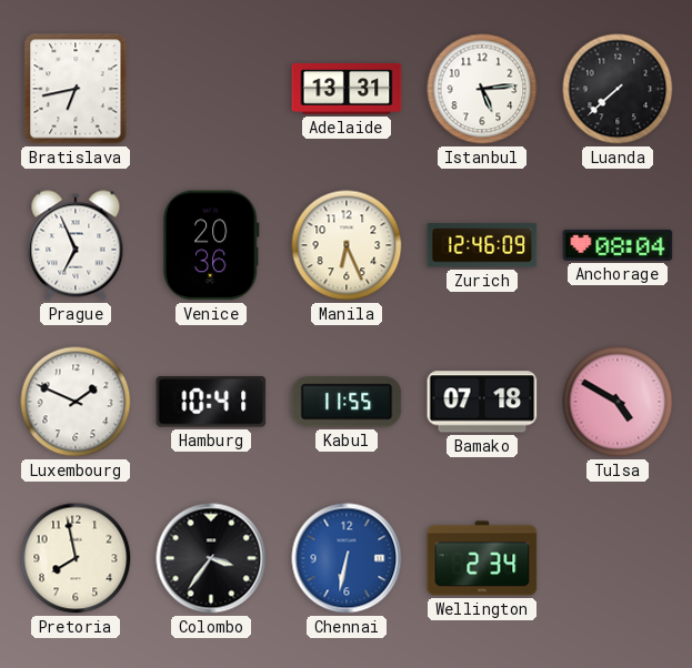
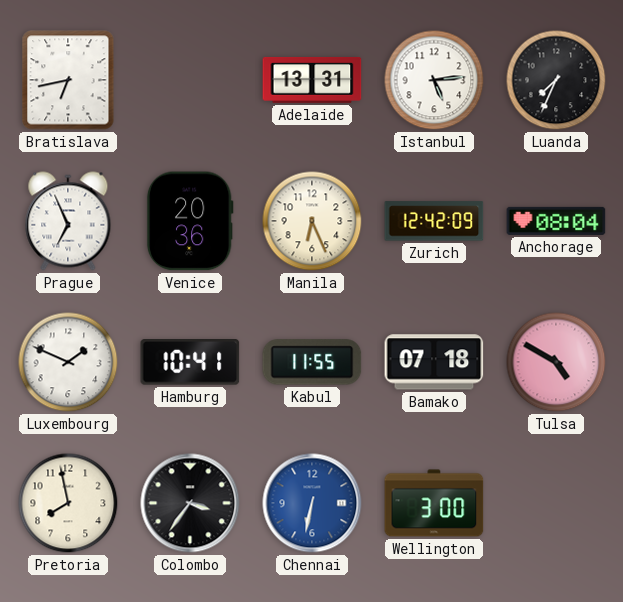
Luanda: 7:38 -> 7:34
Zurich: 12:46 -> 12:42
Wellington: 2:34 -> 3:00
